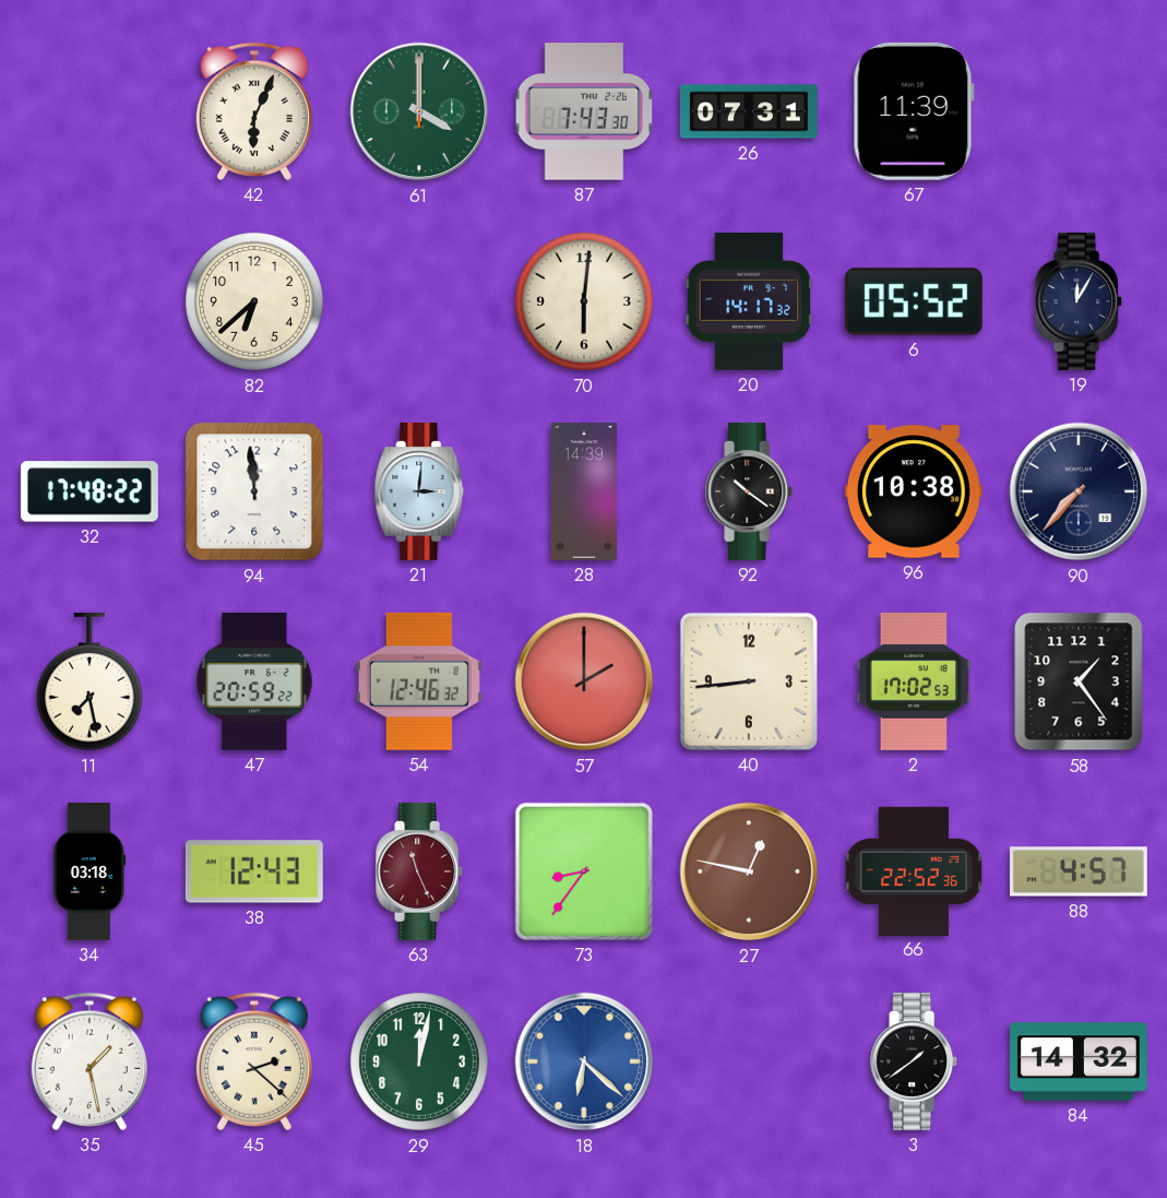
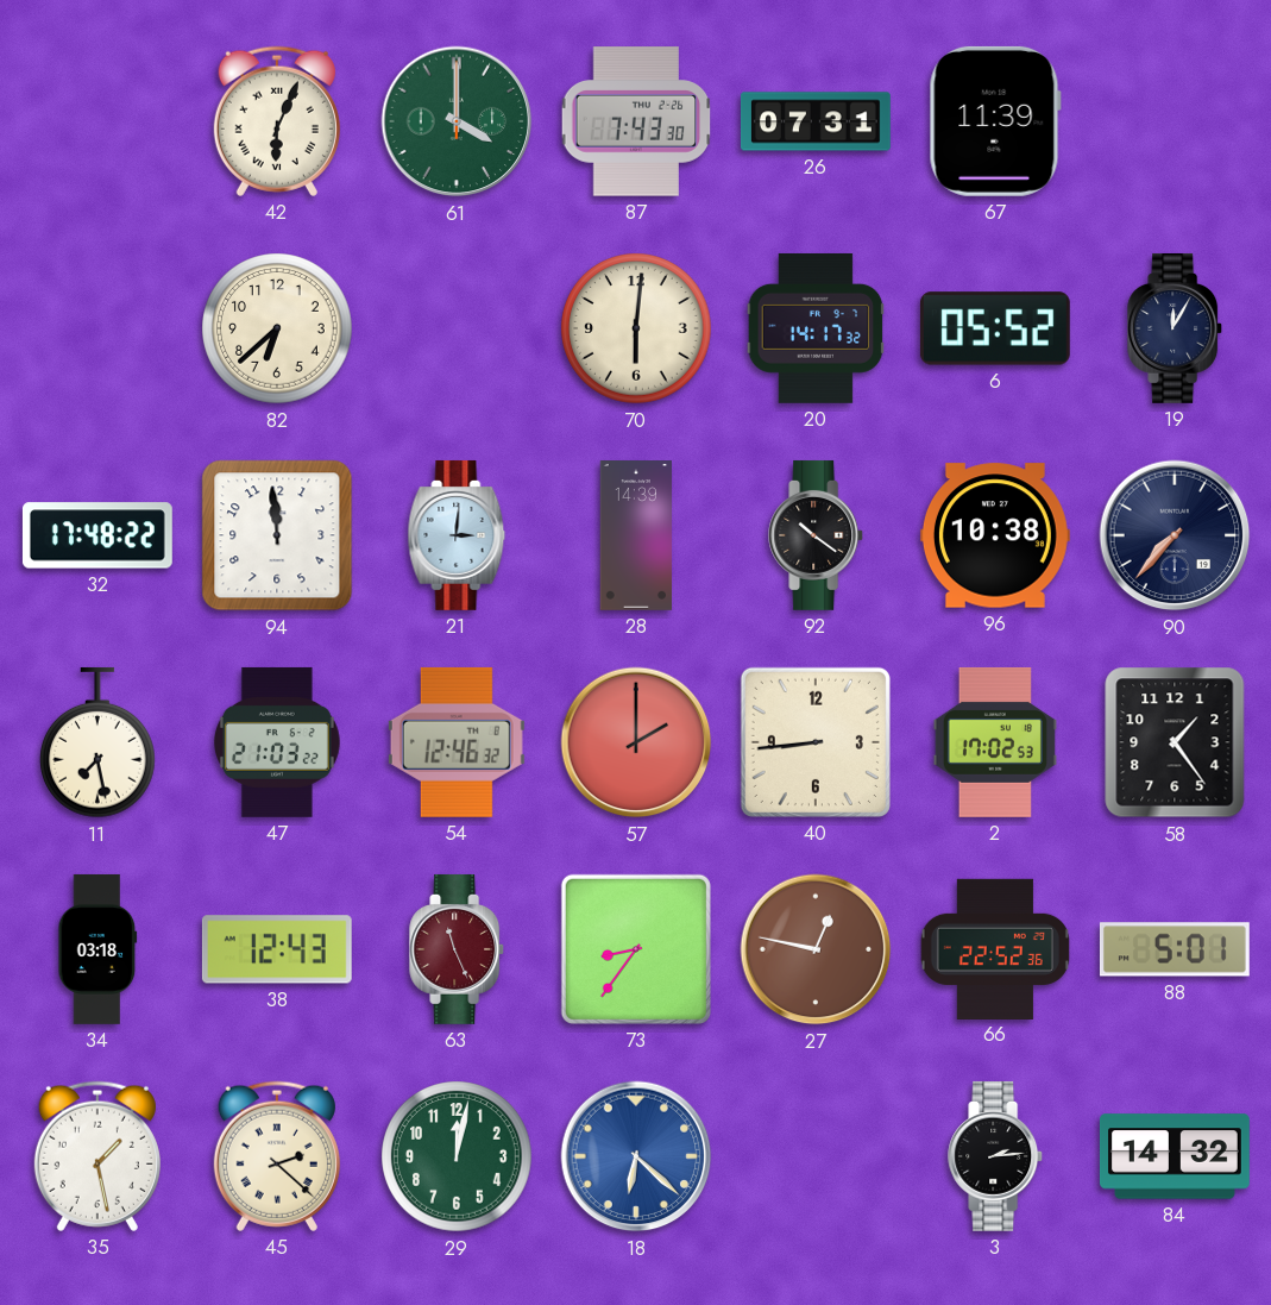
47: 20:59 -> 21:03
88: 4:57 -> 5:01
3: 1:39 -> 2:14
